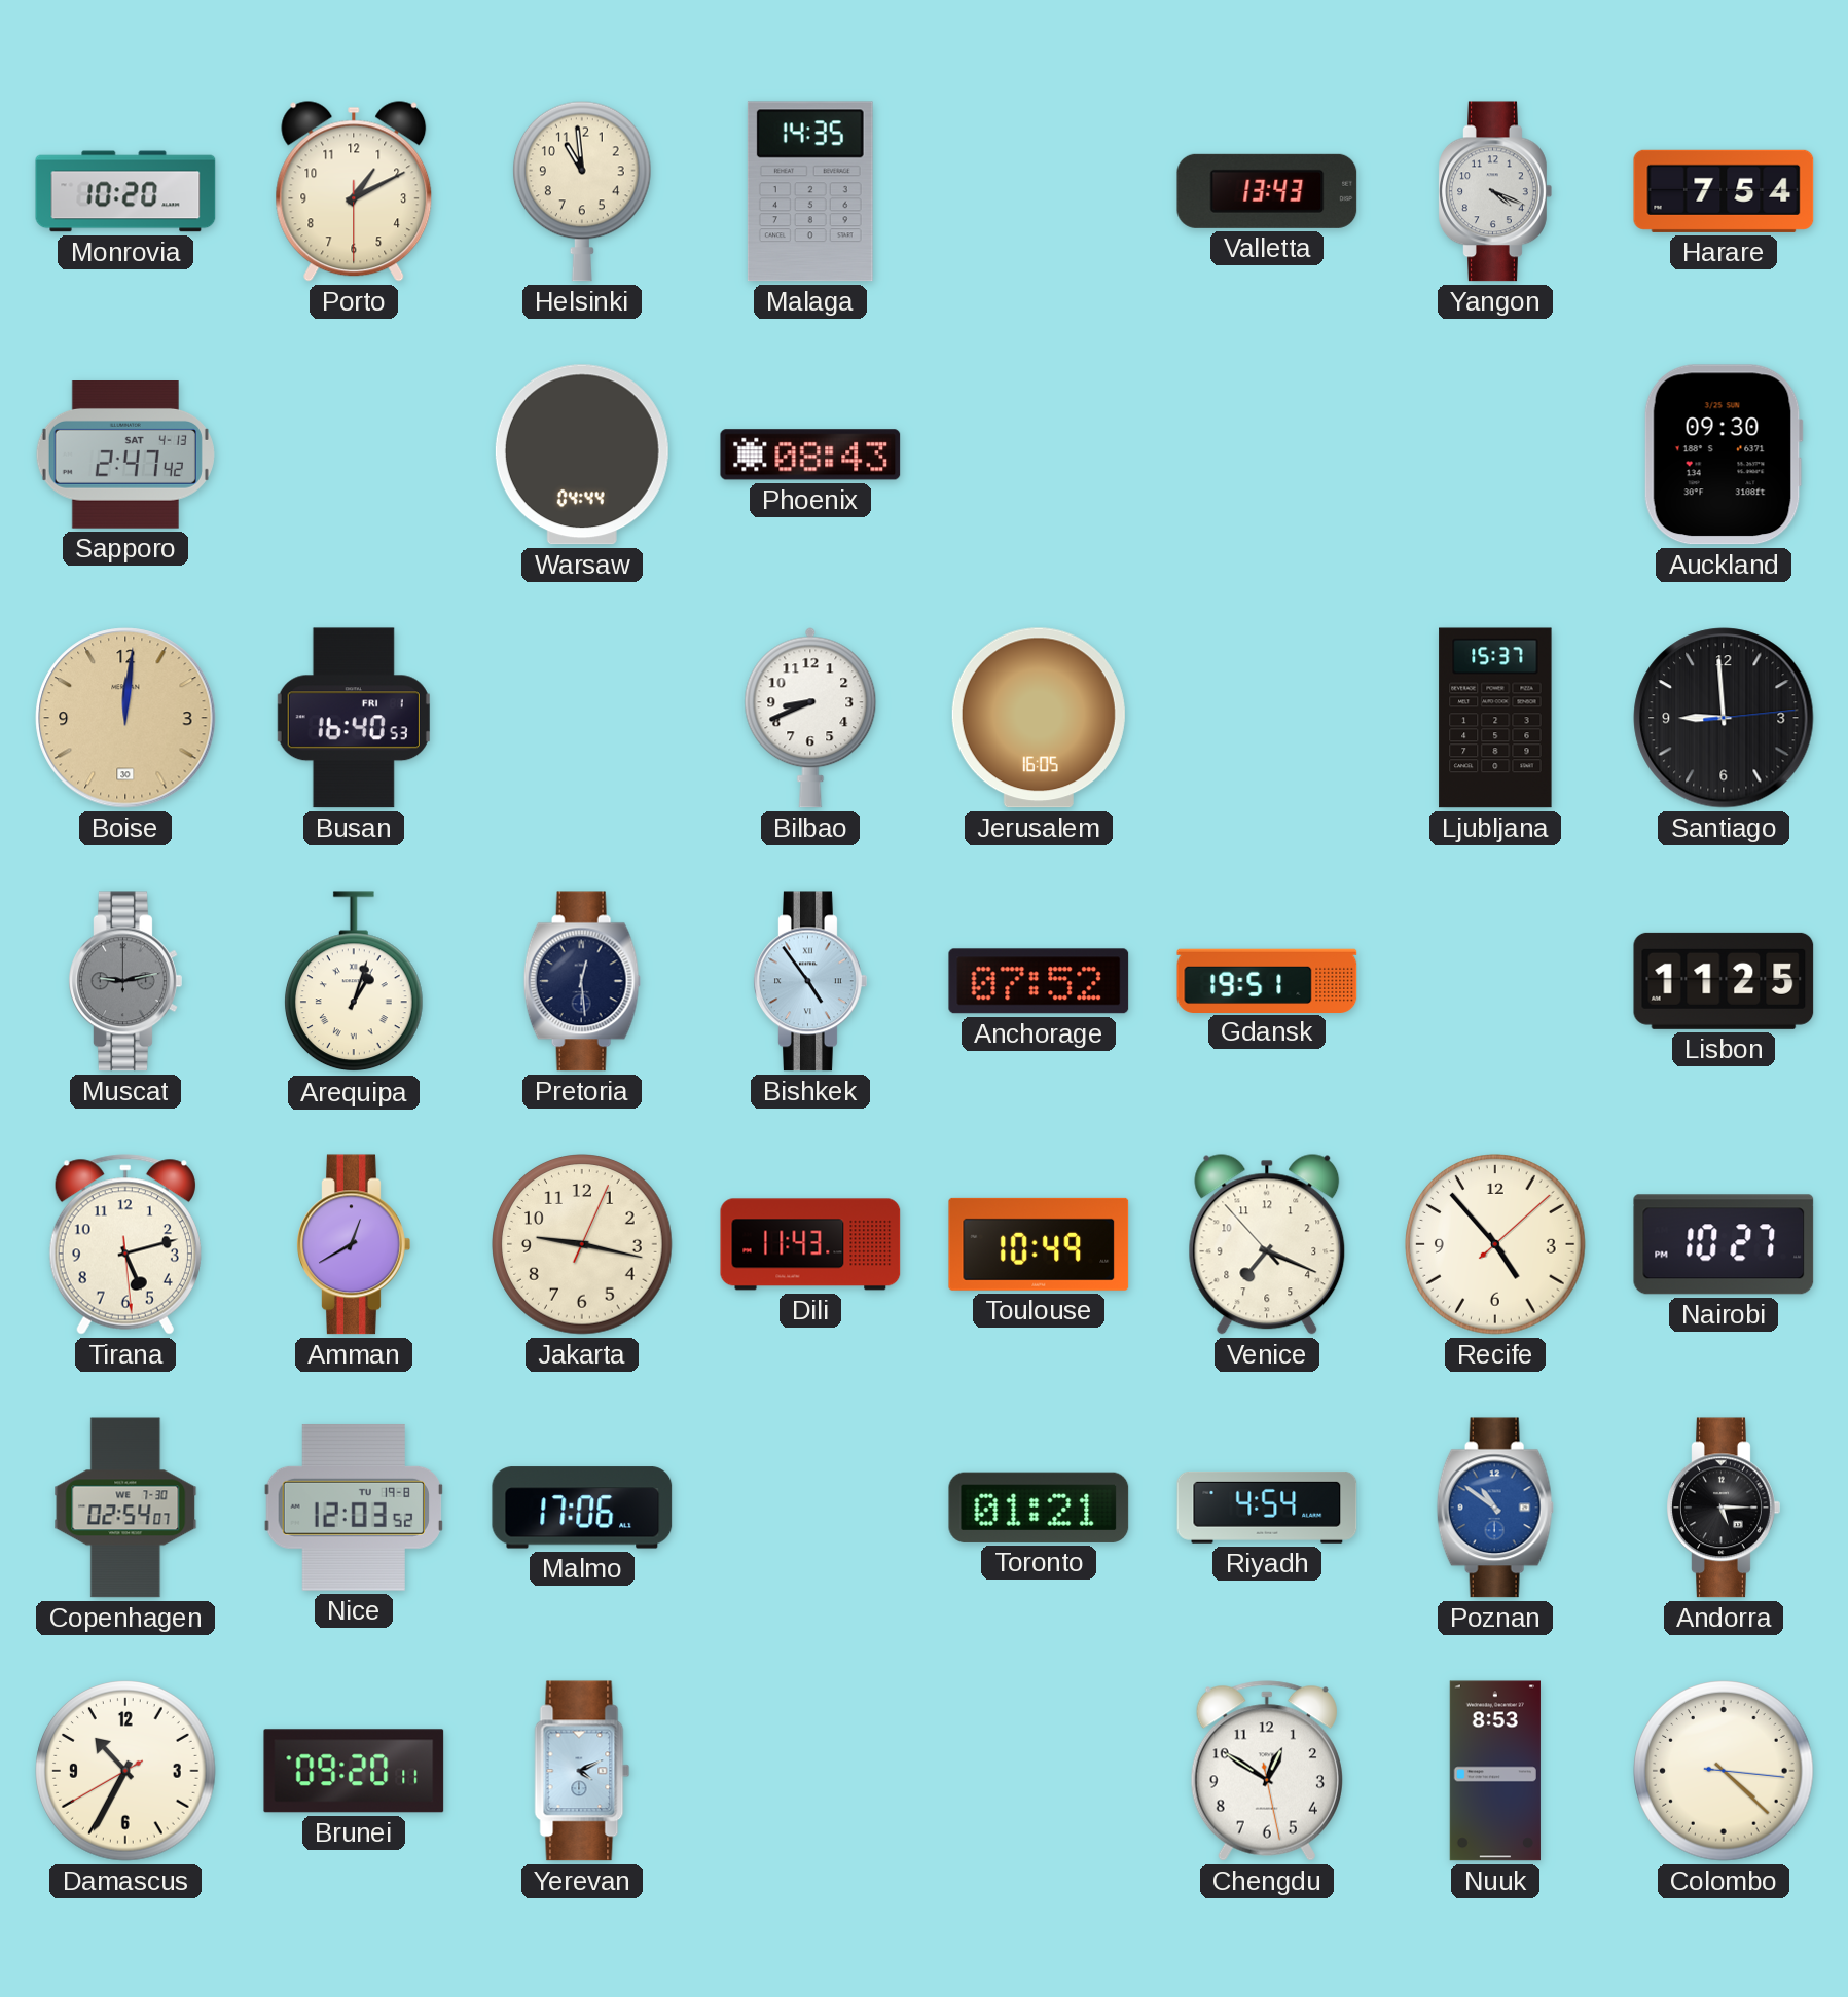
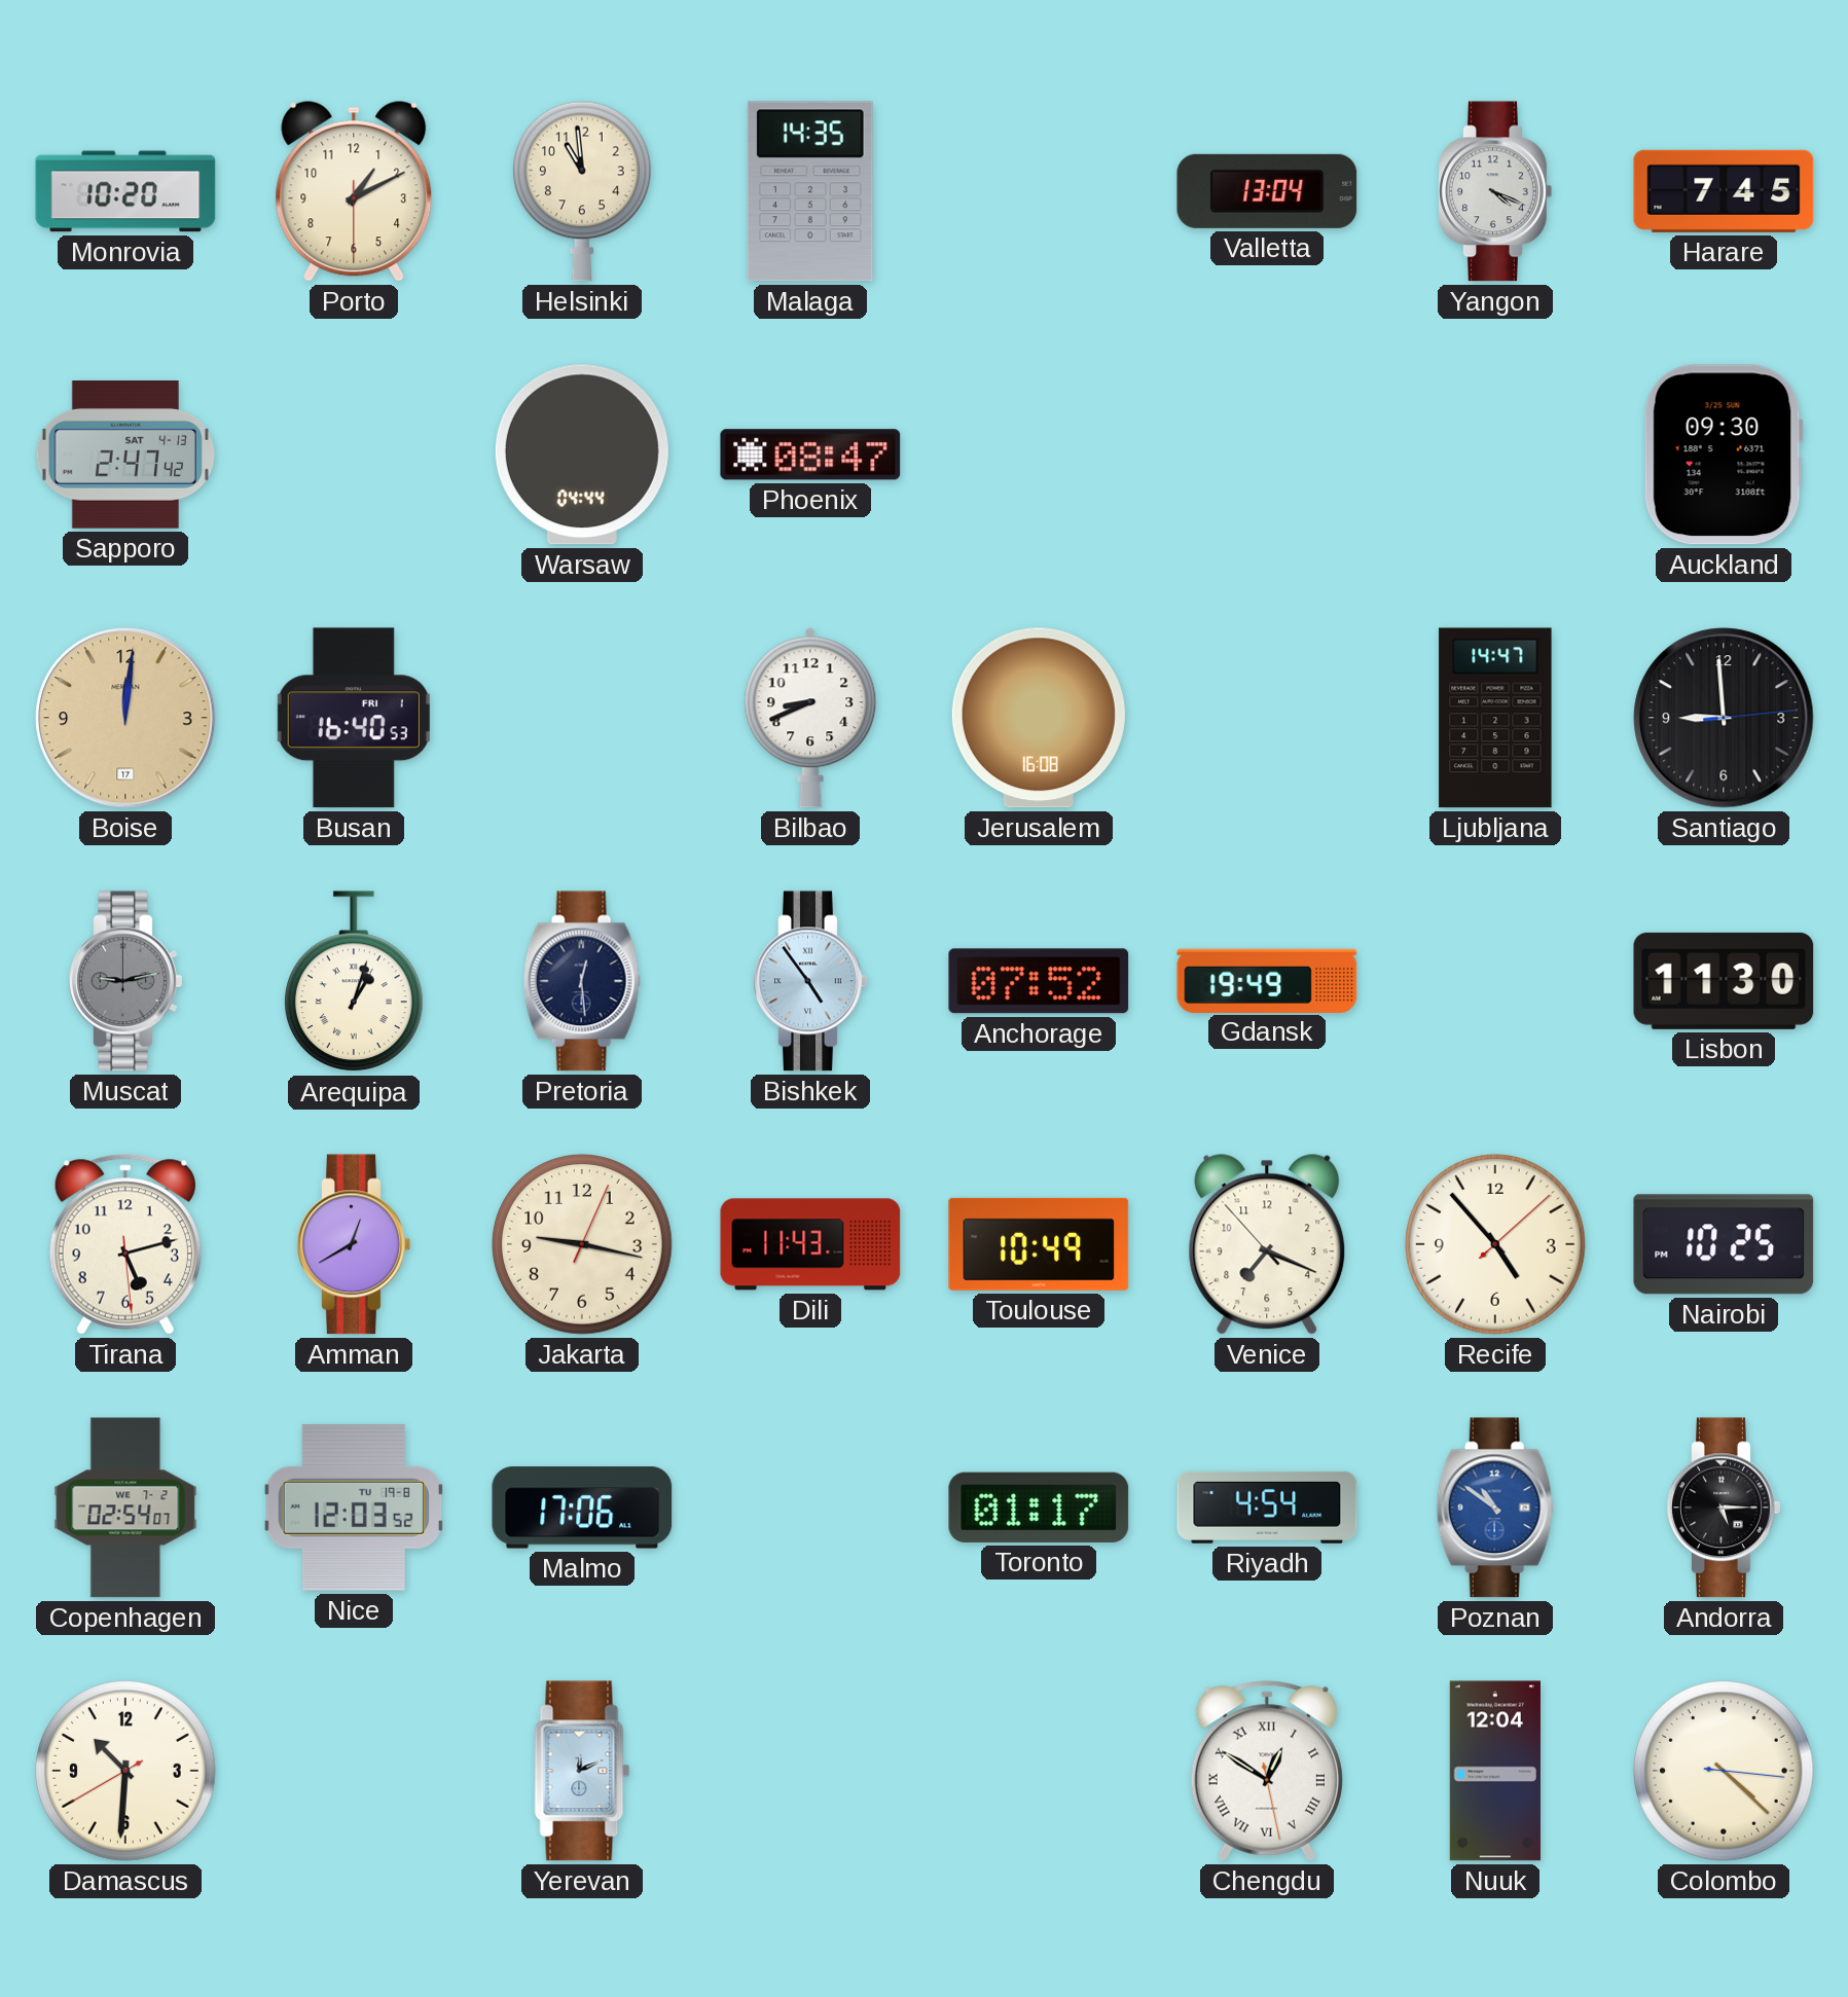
Valletta: 13:43 -> 13:04
Harare: 7:54 -> 7:45
Phoenix: 08:43 -> 08:47
Boise date: 30 -> 17
Jerusalem: 16:05 -> 16:08
Ljubljana: 15:37 -> 14:47
Gdansk: 19:51 -> 19:49
Lisbon: 11:25 -> 11:30
Nairobi: 10:27 -> 10:25
Copenhagen date: WE 7-30 -> WE 7-2
Toronto: 01:21 -> 01:17
Damascus: 10:34 -> 10:30
Brunei: 09:20 -> none
Yerevan: 4:11 -> 12:11
Chengdu numerals: Arabic -> Roman
Nuuk: 8:53 -> 12:04
